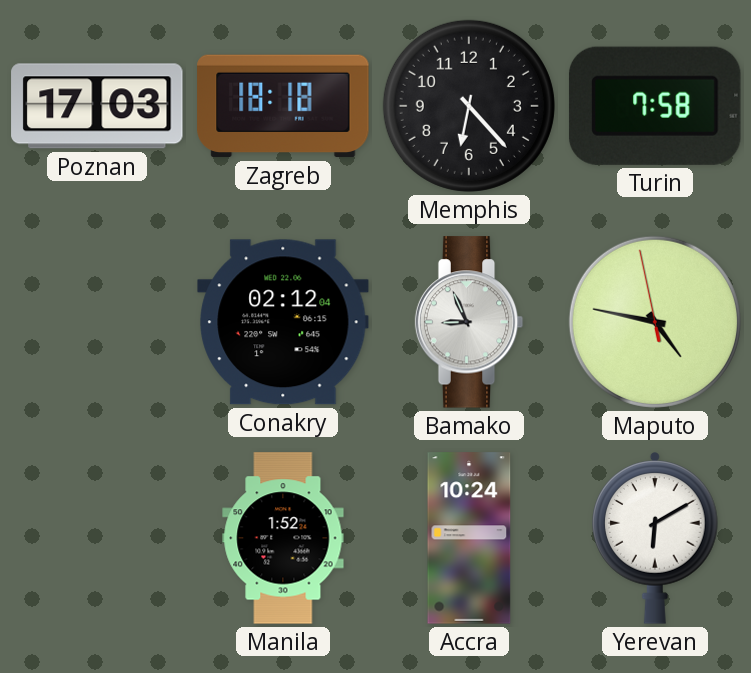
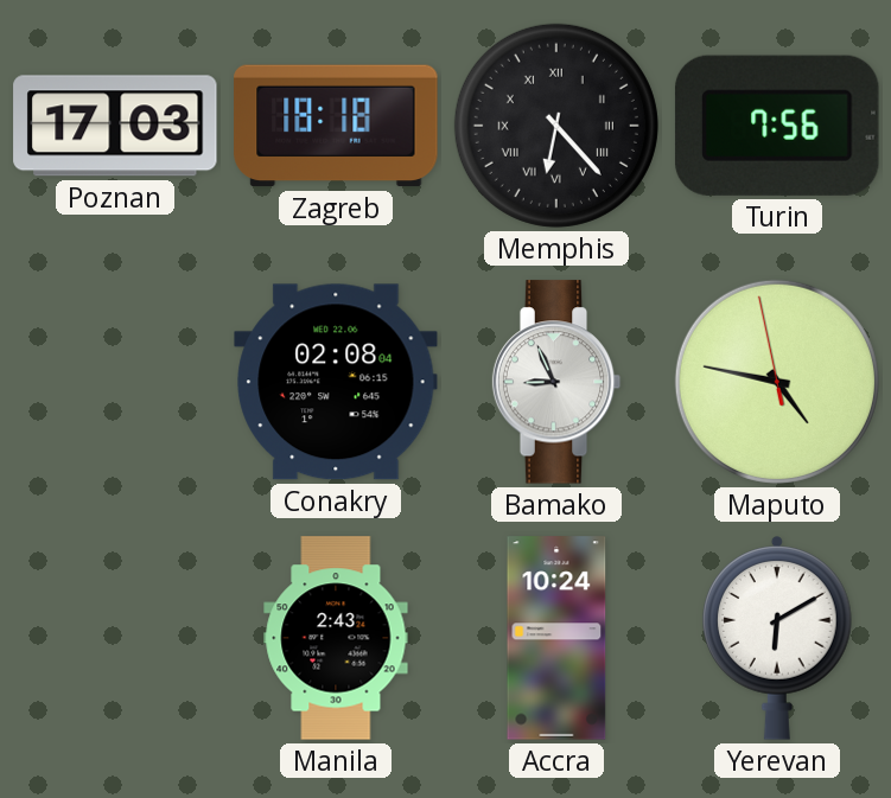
Memphis numerals: Arabic -> Roman
Turin: 7:58 -> 7:56
Conakry: 02:12 -> 02:08
Manila: 1:52 -> 2:43
